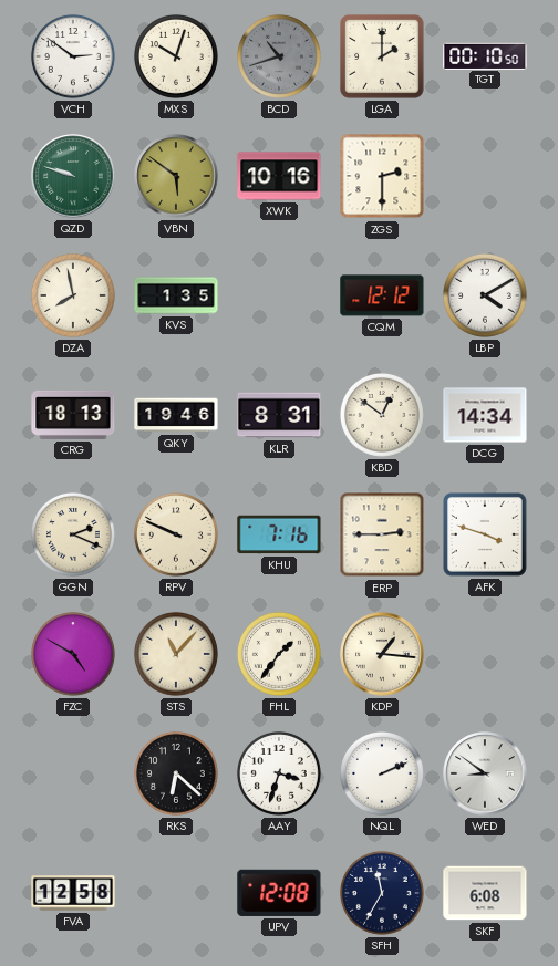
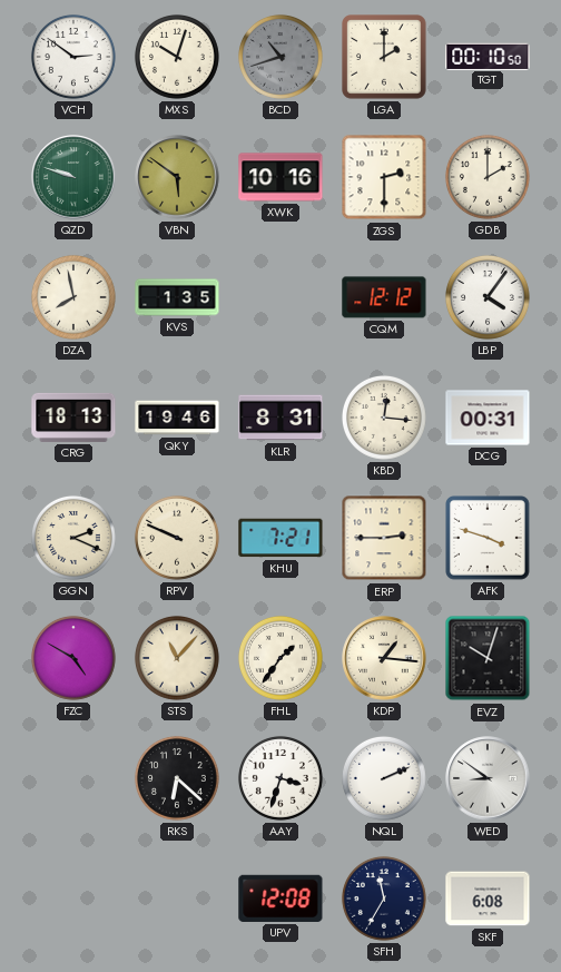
GDB: none -> 2:00
LBP: 4:10 -> 4:06
KBD: 12:51 -> 12:16
DCG: 14:34 -> 00:31
KHU: 7:16 -> 7:21
EVZ: none -> 10:03
FVA: 12:58 -> none
